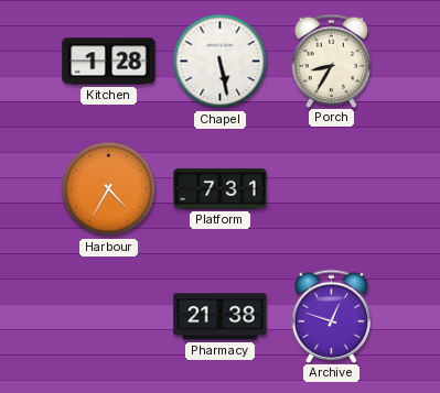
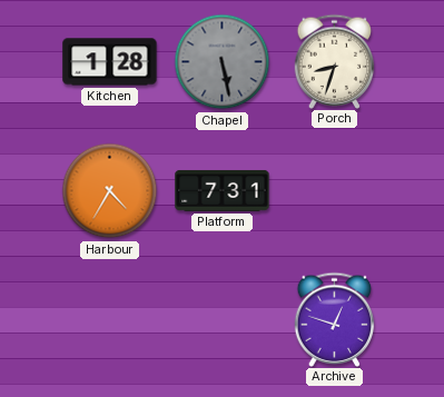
Chapel dial: white -> grey
Porch: 8:35 -> 8:33
Pharmacy: 21:38 -> none
